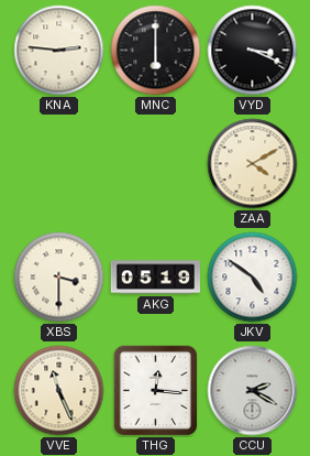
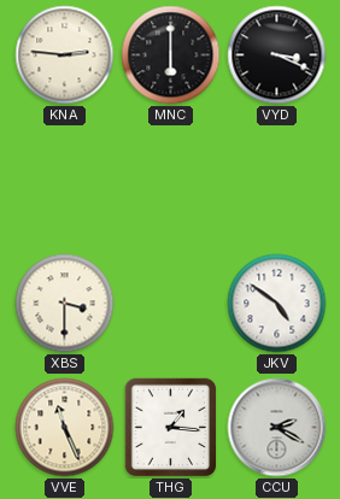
ZAA: 4:10 -> none
AKG: 05:19 -> none
THG: 12:16 -> 1:16
